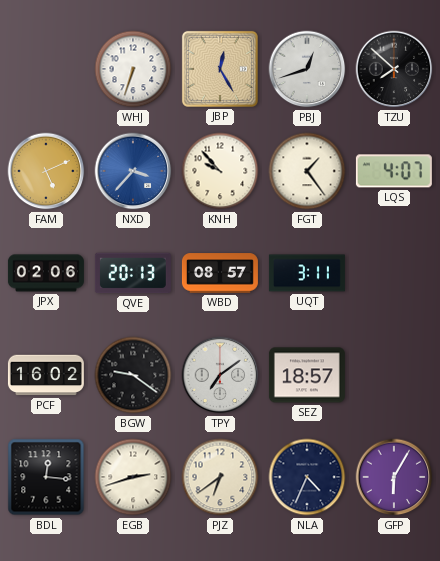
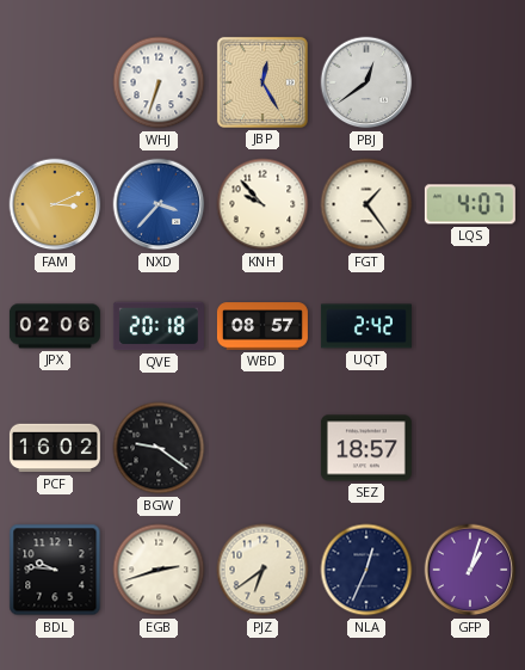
PBJ: 12:42 -> 12:39
TZU: 7:52 -> none
FAM: 5:11 -> 3:11
QVE: 20:13 -> 20:18
UQT: 3:11 -> 2:42
TPY: 7:09 -> none
BDL: 12:16 -> 9:46
NLA: 4:34 -> 12:34
GFP: 6:05 -> 1:03
